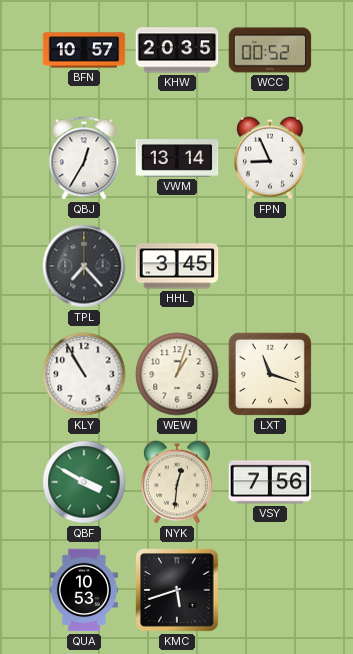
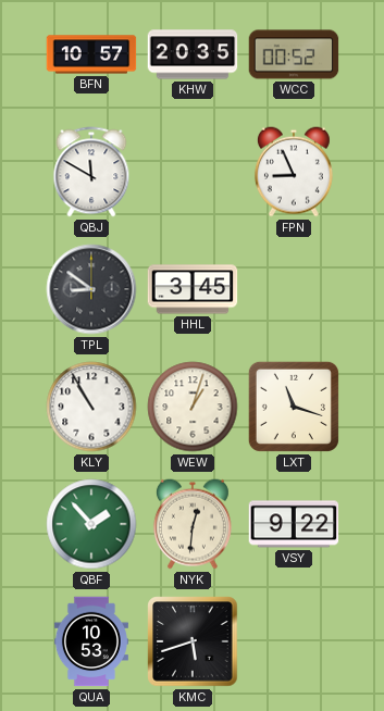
QBJ: 12:35 -> 11:50
VWM: 13:14 -> none
TPL: 7:23 -> 8:51
QBF: 3:50 -> 1:53
VSY: 7:56 -> 9:22
